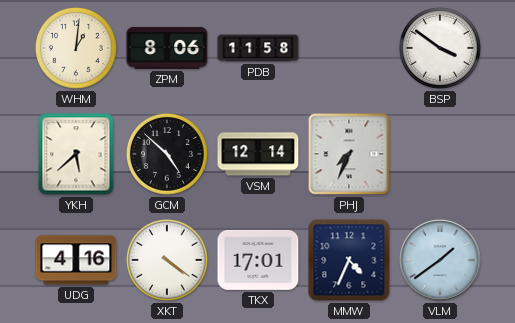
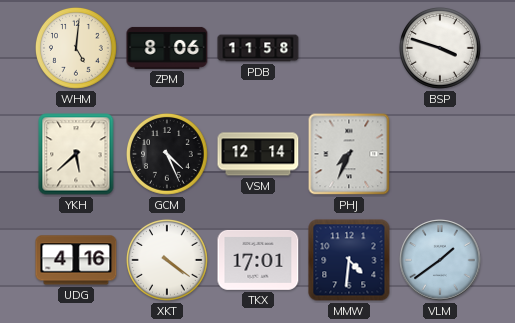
WHM: 1:01 -> 5:01
BSP: 3:51 -> 3:48
GCM: 4:52 -> 4:26
MMW: 4:34 -> 4:31
